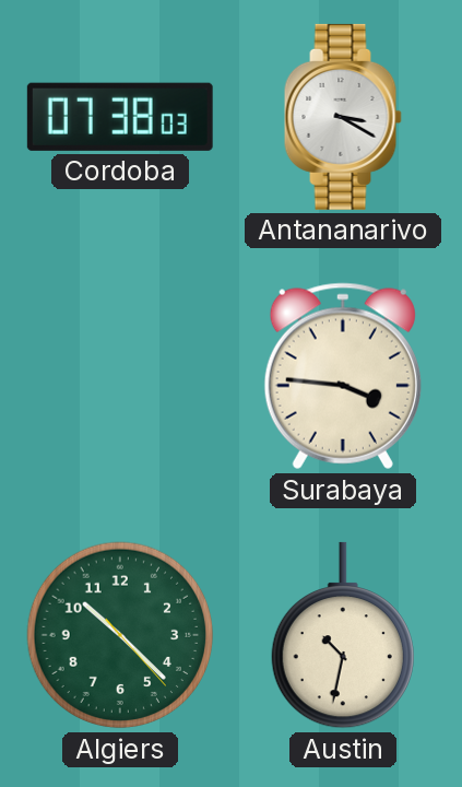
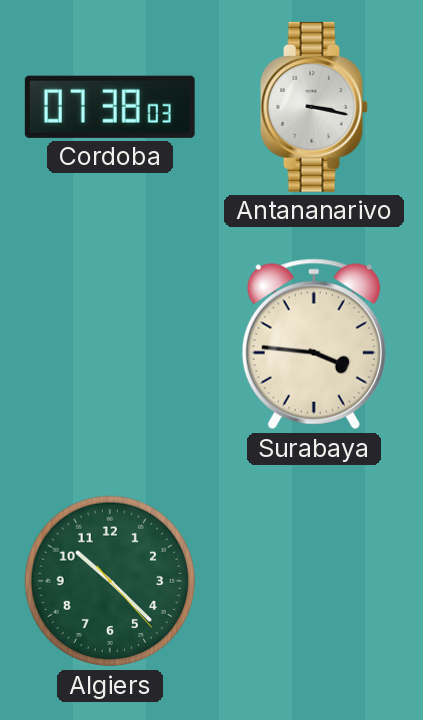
Antananarivo: 3:20 -> 3:17
Austin: 10:32 -> none
